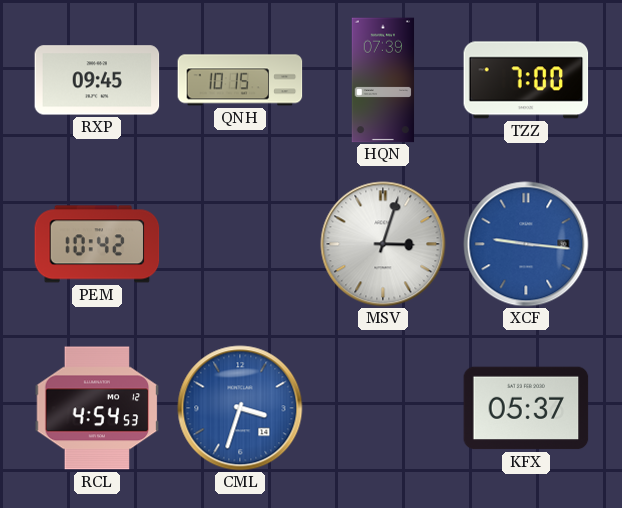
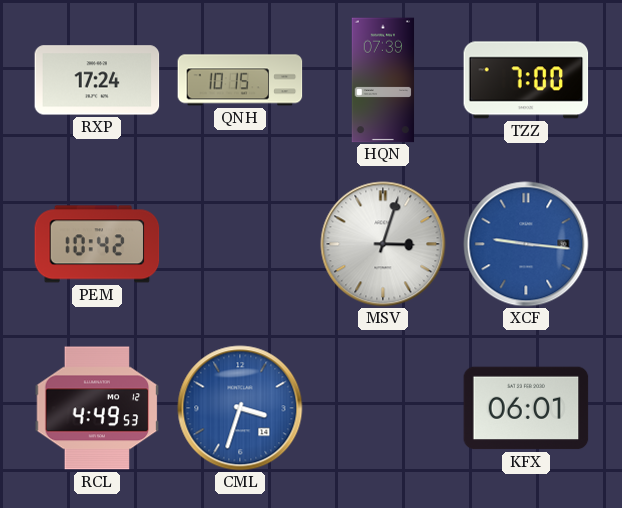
RXP: 09:45 -> 17:24
RCL: 4:54 -> 4:49
KFX: 05:37 -> 06:01
